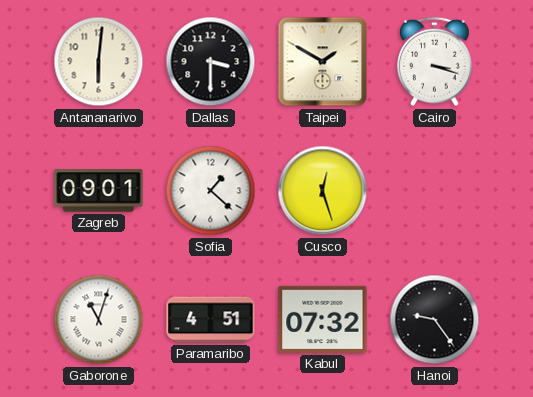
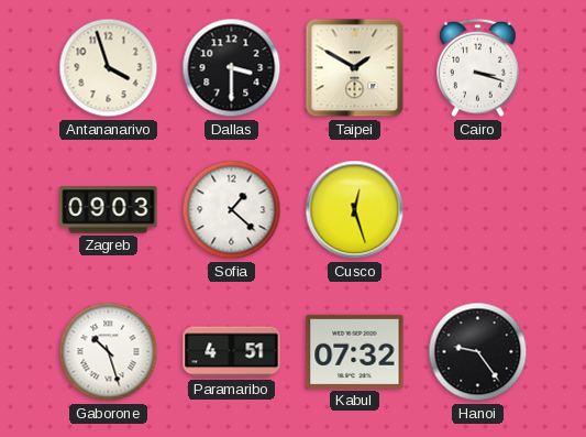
Antananarivo: 6:01 -> 3:57
Zagreb: 09:01 -> 09:03
Gaborone: 11:03 -> 10:27
